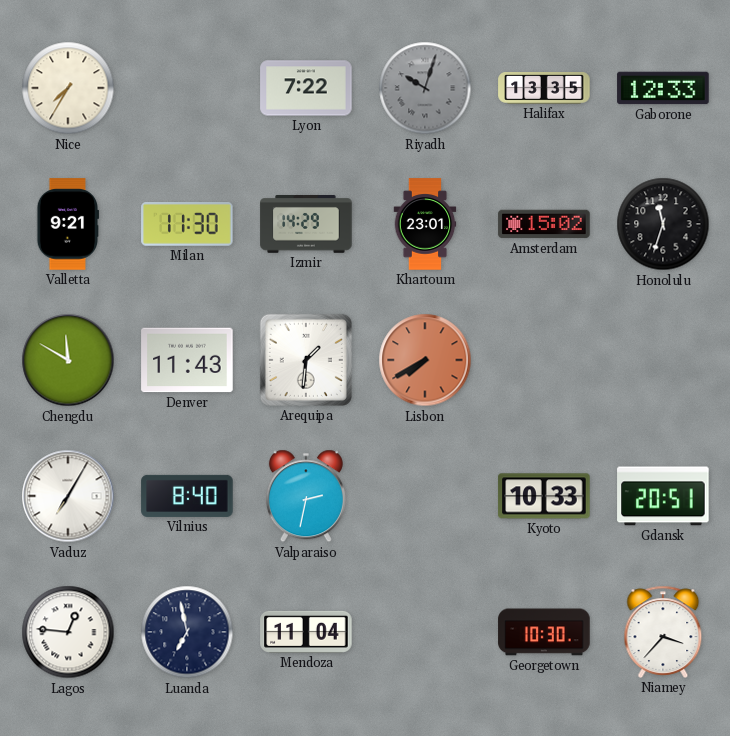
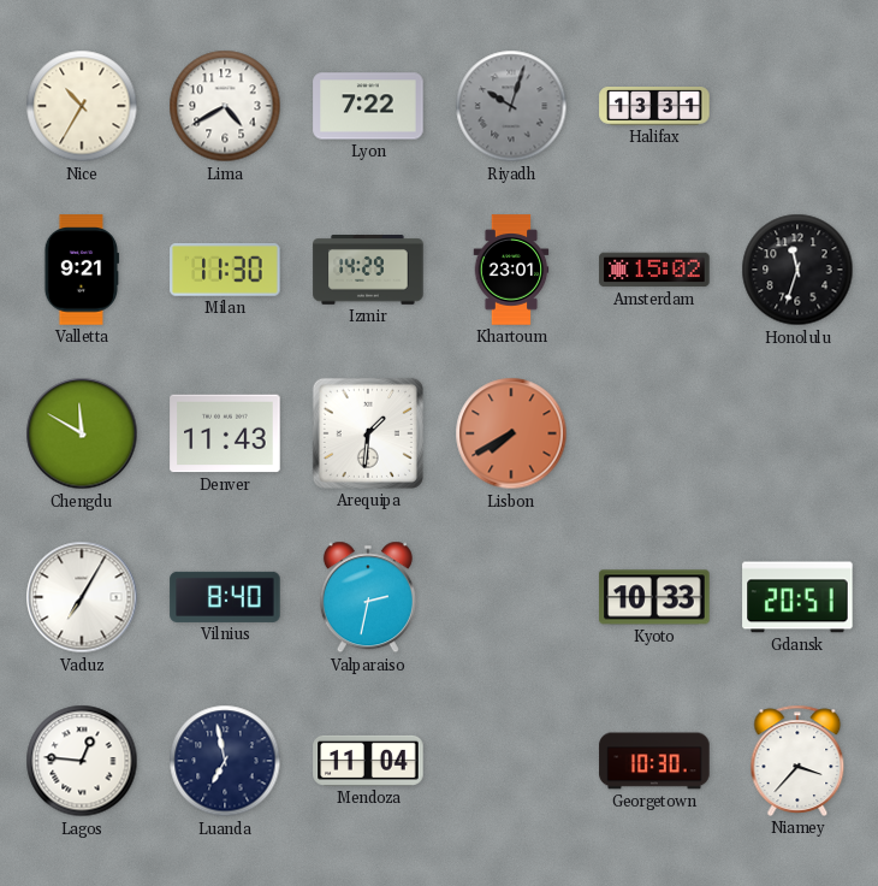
Nice: 7:35 -> 10:35
Lima: none -> 4:40
Halifax: 13:35 -> 13:31
Gaborone: 12:33 -> none
